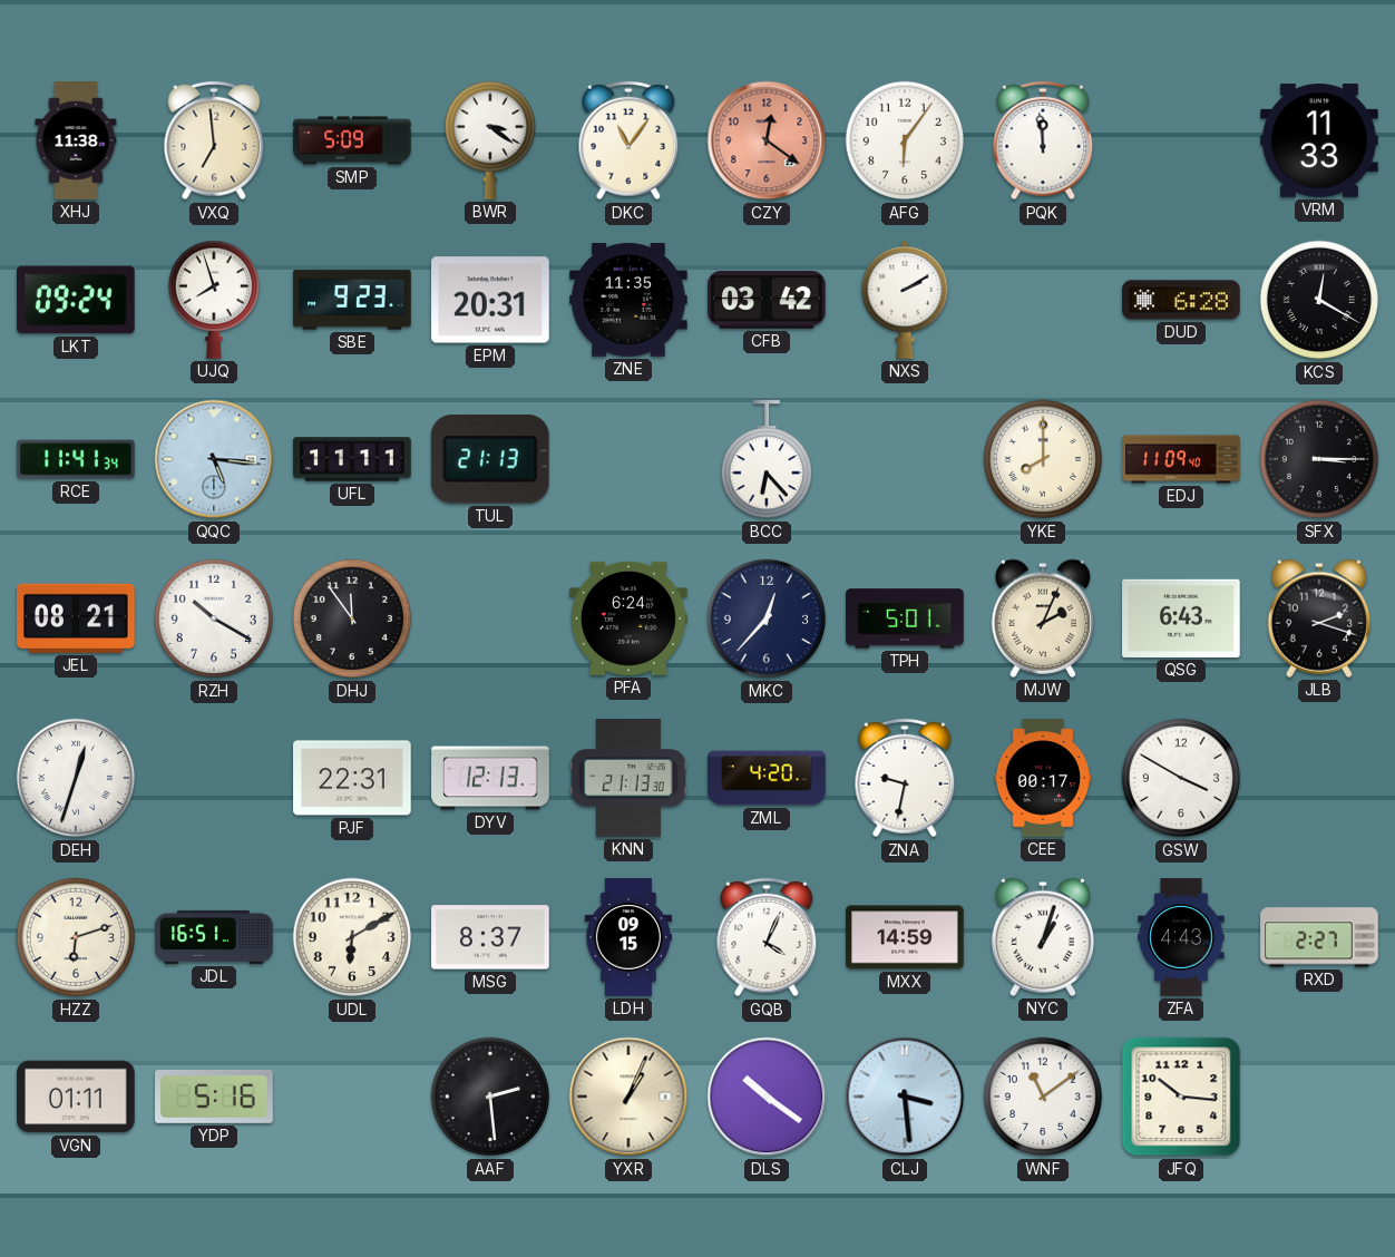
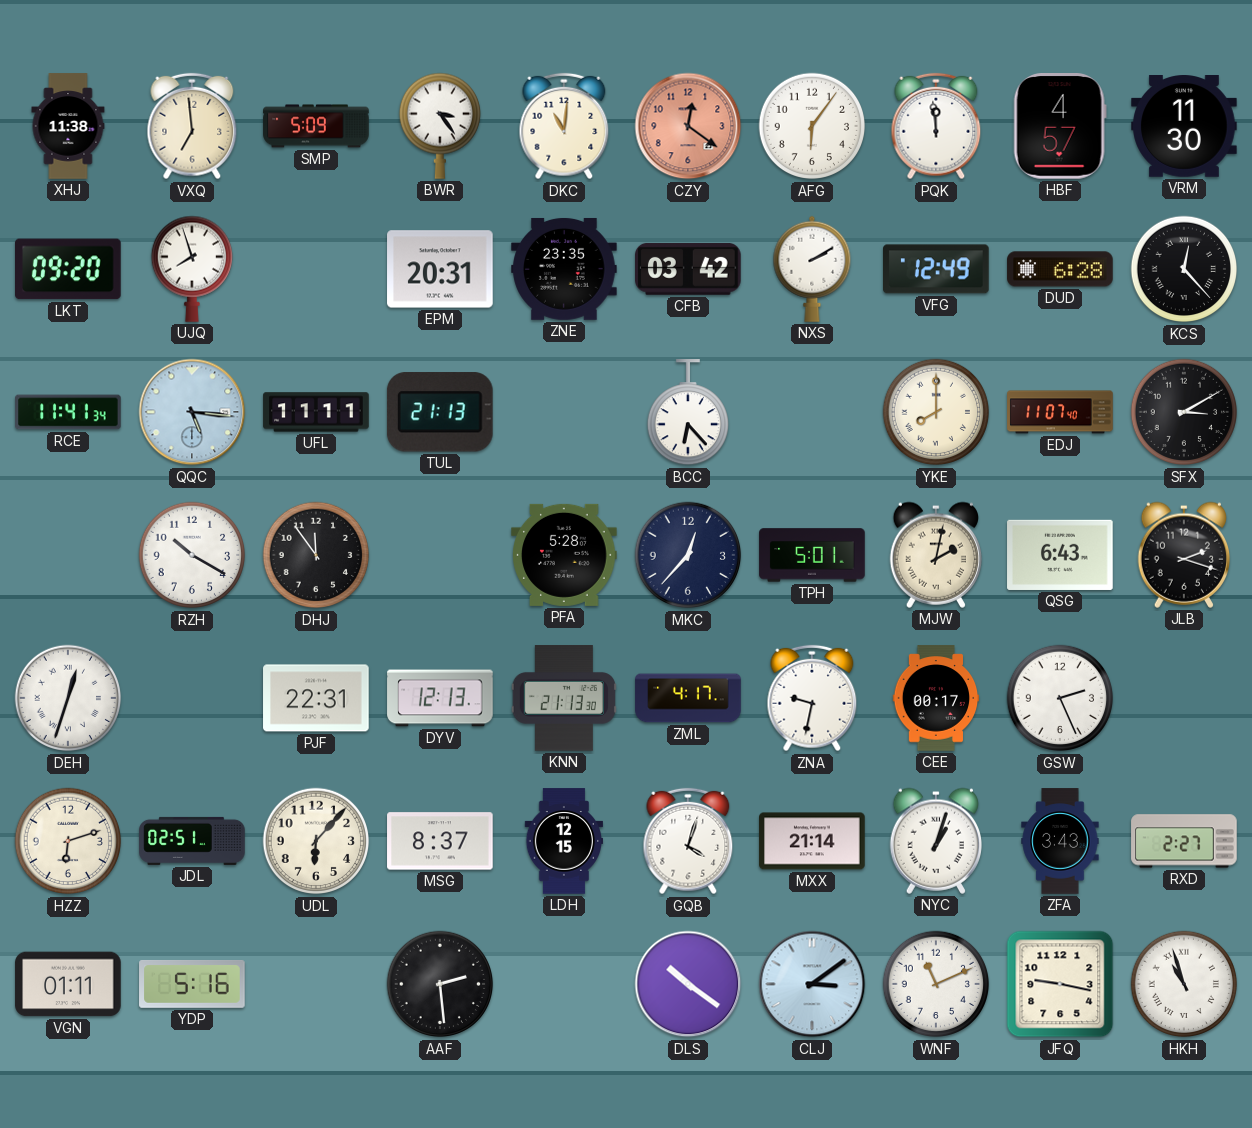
BWR: 3:21 -> 3:24
DKC: 11:06 -> 11:01
HBF: none -> 4:57
VRM: 11:33 -> 11:30
LKT: 09:24 -> 09:20
SBE: 9:23 -> none
ZNE: 11:35 -> 23:35
VFG: none -> 12:49
KCS: 12:20 -> 12:23
EDJ: 11:09 -> 11:07
SFX: 3:15 -> 3:10
JEL: 08:21 -> none
PFA: 6:24 -> 5:28
MJW: 2:04 -> 2:02
ZML: 4:20 -> 4:17
GSW: 3:50 -> 2:26
JDL: 16:51 -> 02:51
UDL: 6:10 -> 6:07
LDH: 09:15 -> 12:15
GQB: 4:04 -> 4:03
MXX: 14:59 -> 21:14
ZFA: 4:43 -> 3:43
YXR: 1:04 -> none
CLJ: 3:29 -> 3:09
WNF: 11:09 -> 11:11
JFQ: 10:16 -> 9:17
HKH: none -> 10:57
